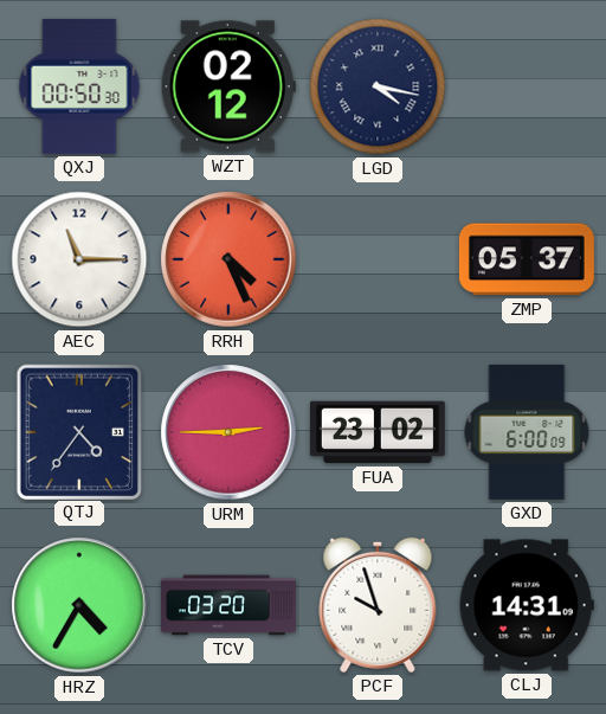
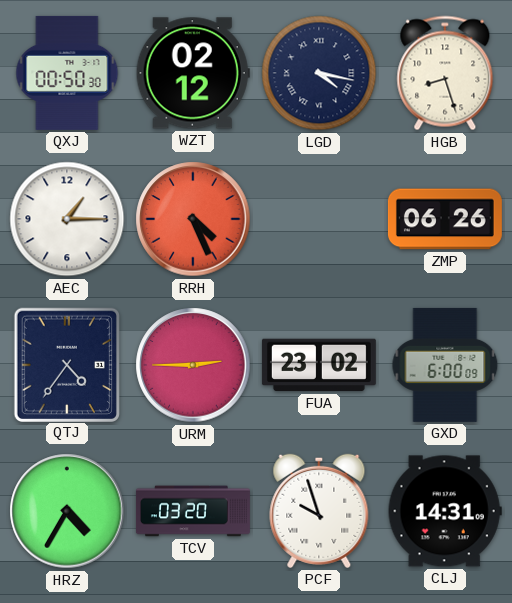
HGB: none -> 8:27
AEC: 11:15 -> 1:15
ZMP: 05:37 -> 06:26
